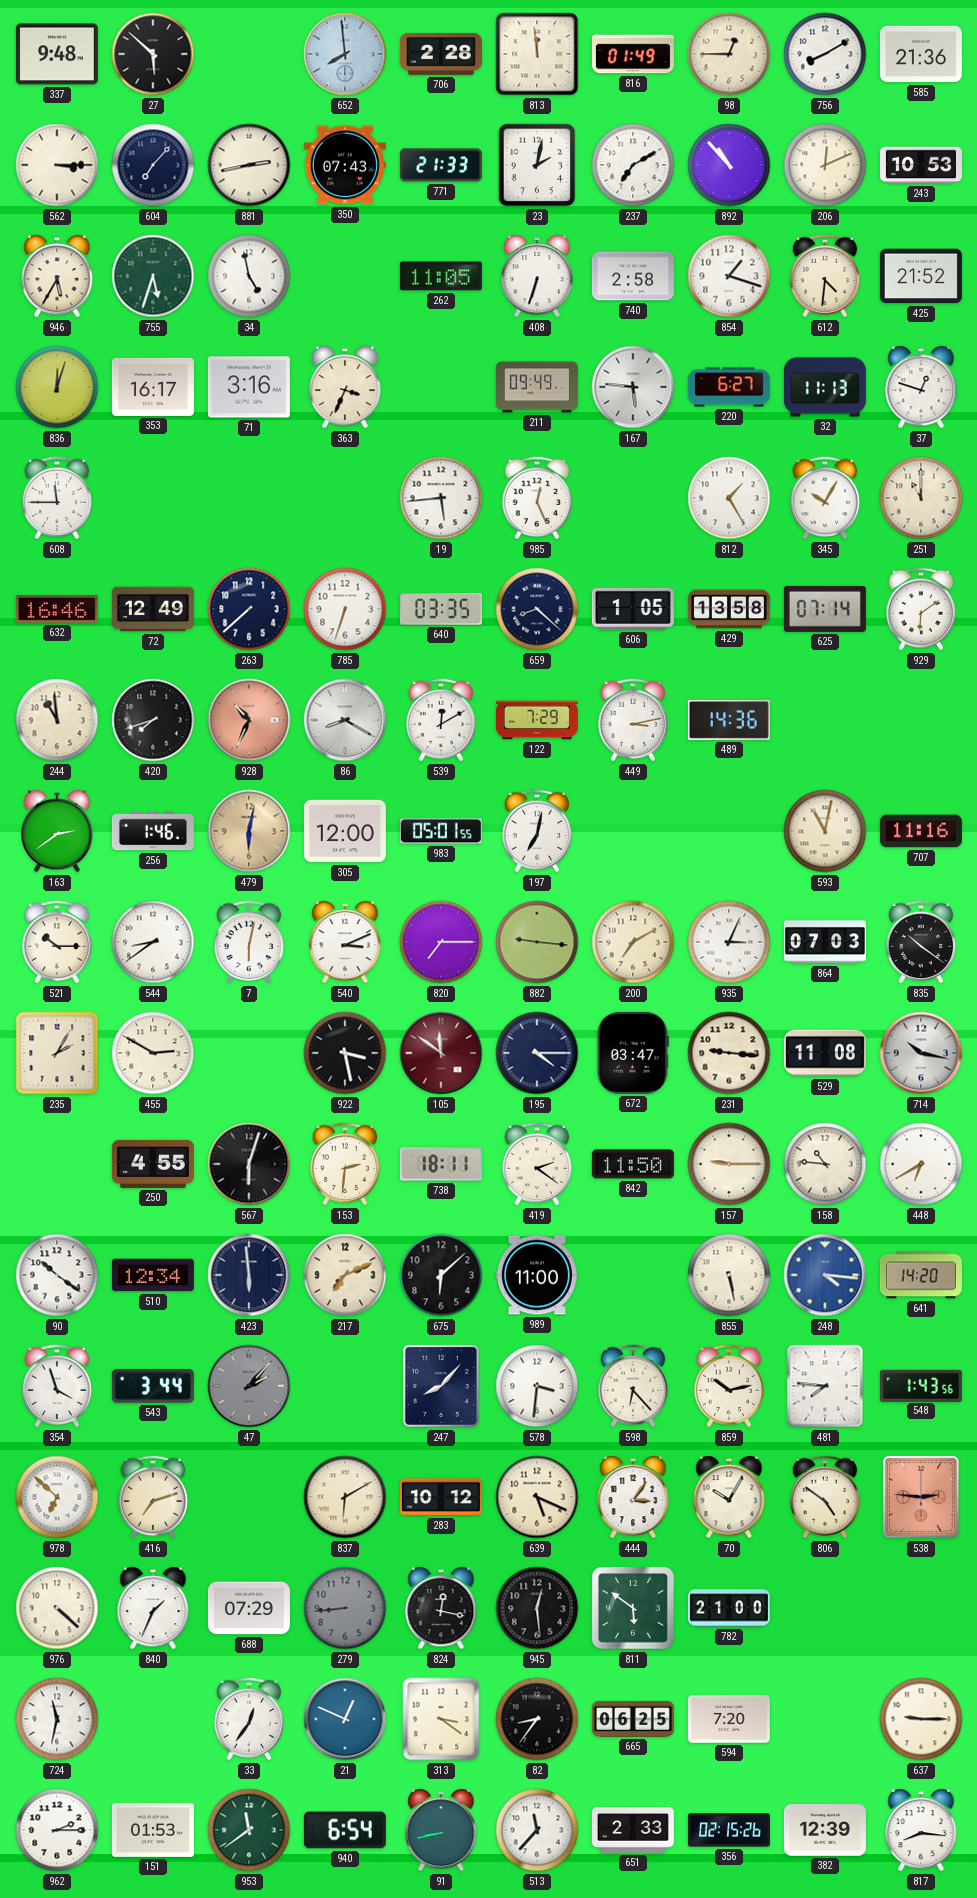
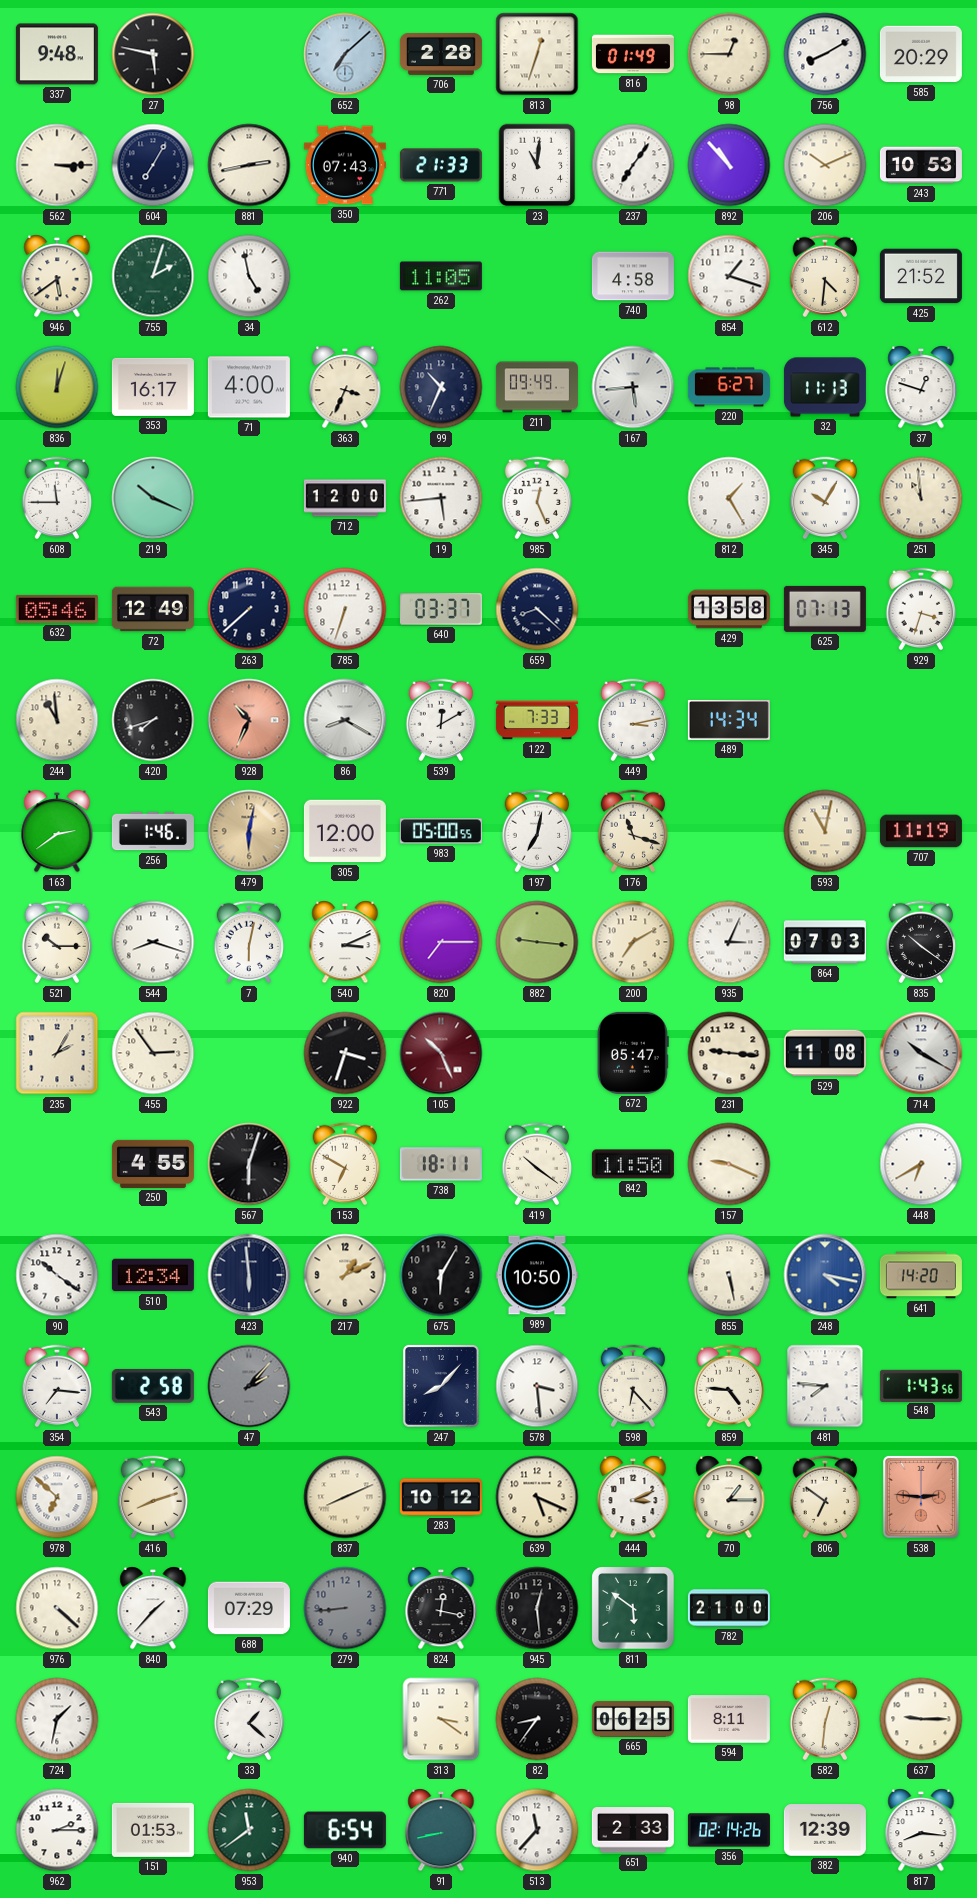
27: 5:52 -> 5:47
652: 7:59 -> 7:08
813: 11:59 -> 12:33
585: 21:36 -> 20:29
604: 7:07 -> 7:05
23: 2:02 -> 11:01
237: 7:10 -> 7:06
206: 12:11 -> 10:11
946: 5:35 -> 5:39
755: 5:33 -> 2:03
408: 6:33 -> none
740: 2:58 -> 4:58
71: 3:16 -> 4:00
99: none -> 10:34
167: 5:46 -> 5:44
219: none -> 10:19
712: none -> 12:00
251: 11:00 -> 10:59
632: 16:46 -> 05:46
640: 03:35 -> 03:37
606: 1:05 -> none
625: 07:14 -> 07:13
929: 6:09 -> 3:33
122: 7:29 -> 7:33
489: 14:36 -> 14:34
983: 05:01 -> 05:00
176: none -> 11:18
707: 11:16 -> 11:19
544: 8:39 -> 8:18
455: 2:50 -> 2:54
922: 3:28 -> 3:33
105: 11:51 -> 10:26
195: 4:15 -> none
672: 03:47 -> 05:47
714: 10:17 -> 10:20
153: 2:31 -> 6:50
419: 2:21 -> 10:21
157: 9:15 -> 9:19
158: 10:46 -> none
217: 7:11 -> 1:11
675: 6:08 -> 6:05
989: 11:00 -> 10:50
248: 4:16 -> 4:17
354: 3:57 -> 7:16
543: 3:44 -> 2:58
578: 3:31 -> 3:29
859: 10:13 -> 4:46
416: 7:12 -> 8:12
837: 6:10 -> 8:11
444: 3:06 -> 3:11
70: 10:05 -> 1:15
806: 4:51 -> 6:51
840: 1:34 -> 1:37
724: 11:32 -> 1:32
33: 12:36 -> 1:22
21: 12:49 -> none
594: 7:20 -> 8:11
582: none -> 12:31
356: 02:15 -> 02:14
